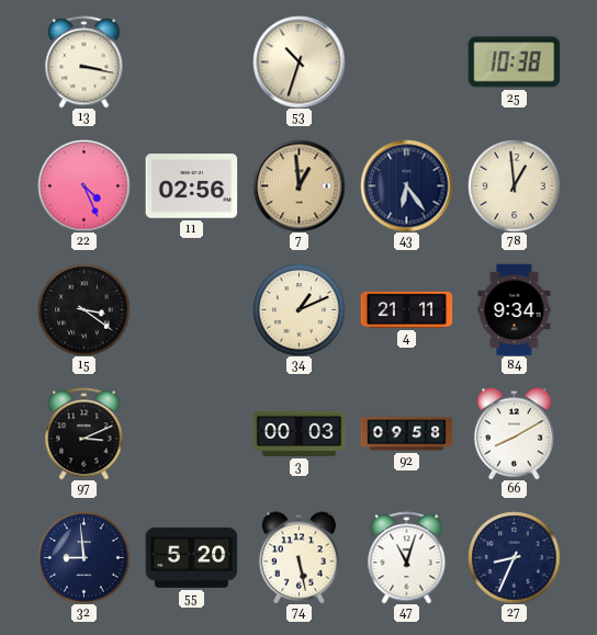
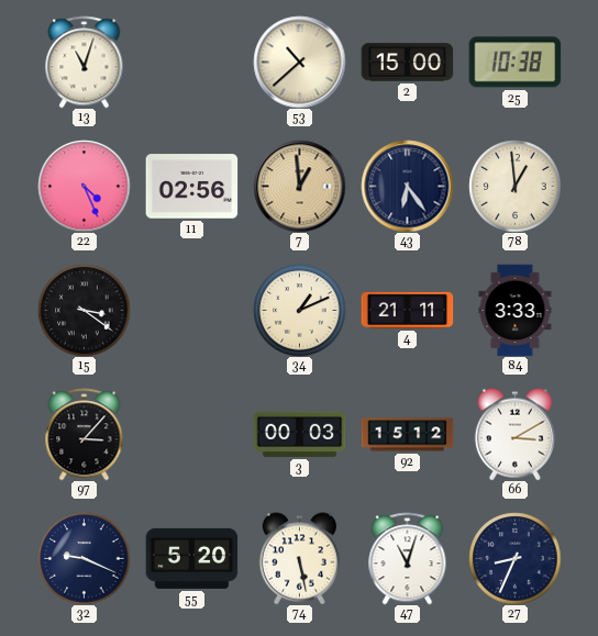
13: 3:17 -> 11:03
53: 10:33 -> 10:38
2: none -> 15:00
84: 9:34 -> 3:33
97: 3:11 -> 3:07
92: 09:58 -> 15:12
66: 8:10 -> 3:10
32: 8:59 -> 9:19
